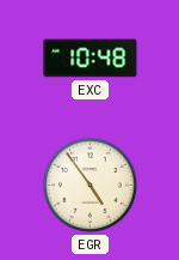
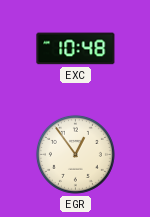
EGR: 4:54 -> 12:54
